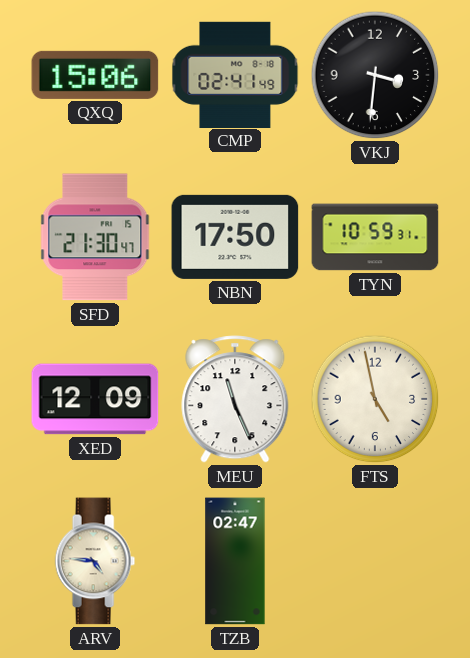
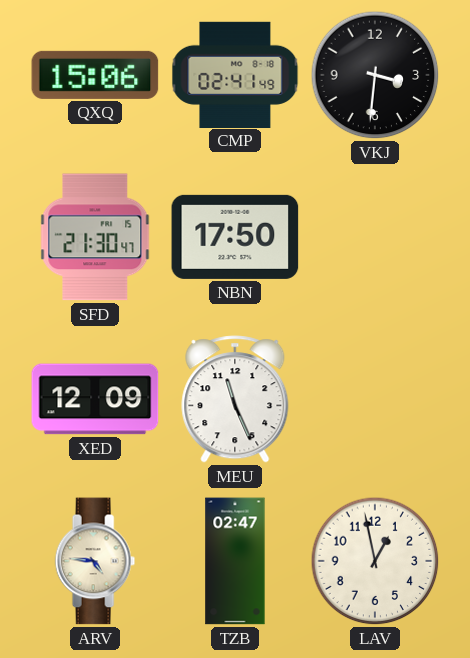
TYN: 10:59 -> none
FTS: 4:58 -> none
LAV: none -> 12:58
